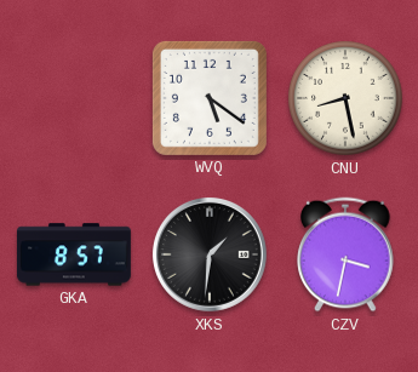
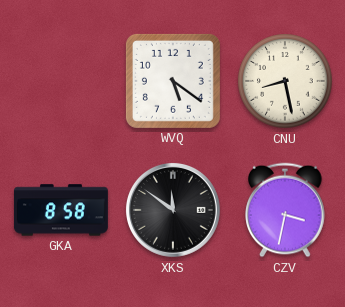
GKA: 8:57 -> 8:58
XKS: 1:31 -> 11:51
